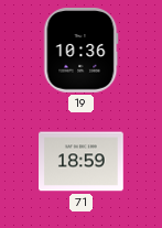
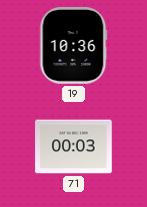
71: 18:59 -> 00:03
